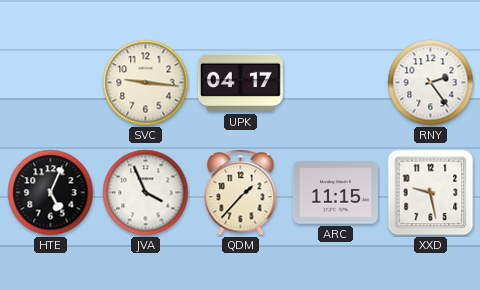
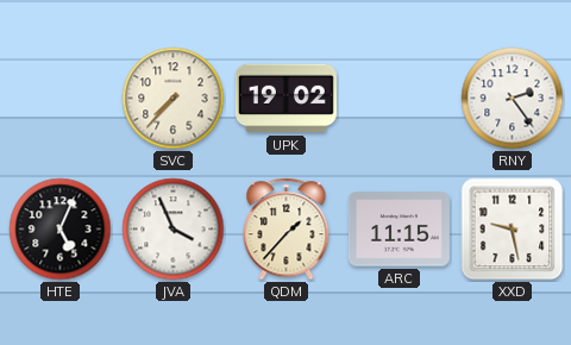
SVC: 9:16 -> 7:37
UPK: 04:17 -> 19:02
